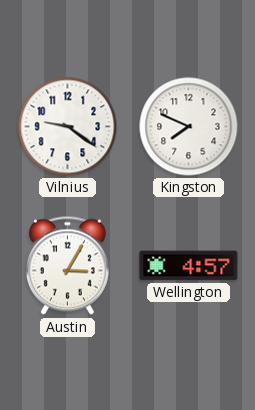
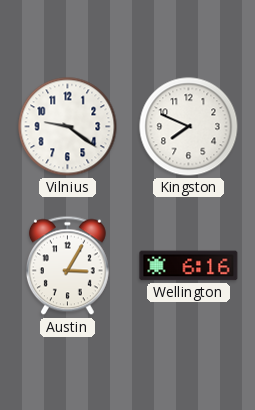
Wellington: 4:57 -> 6:16
